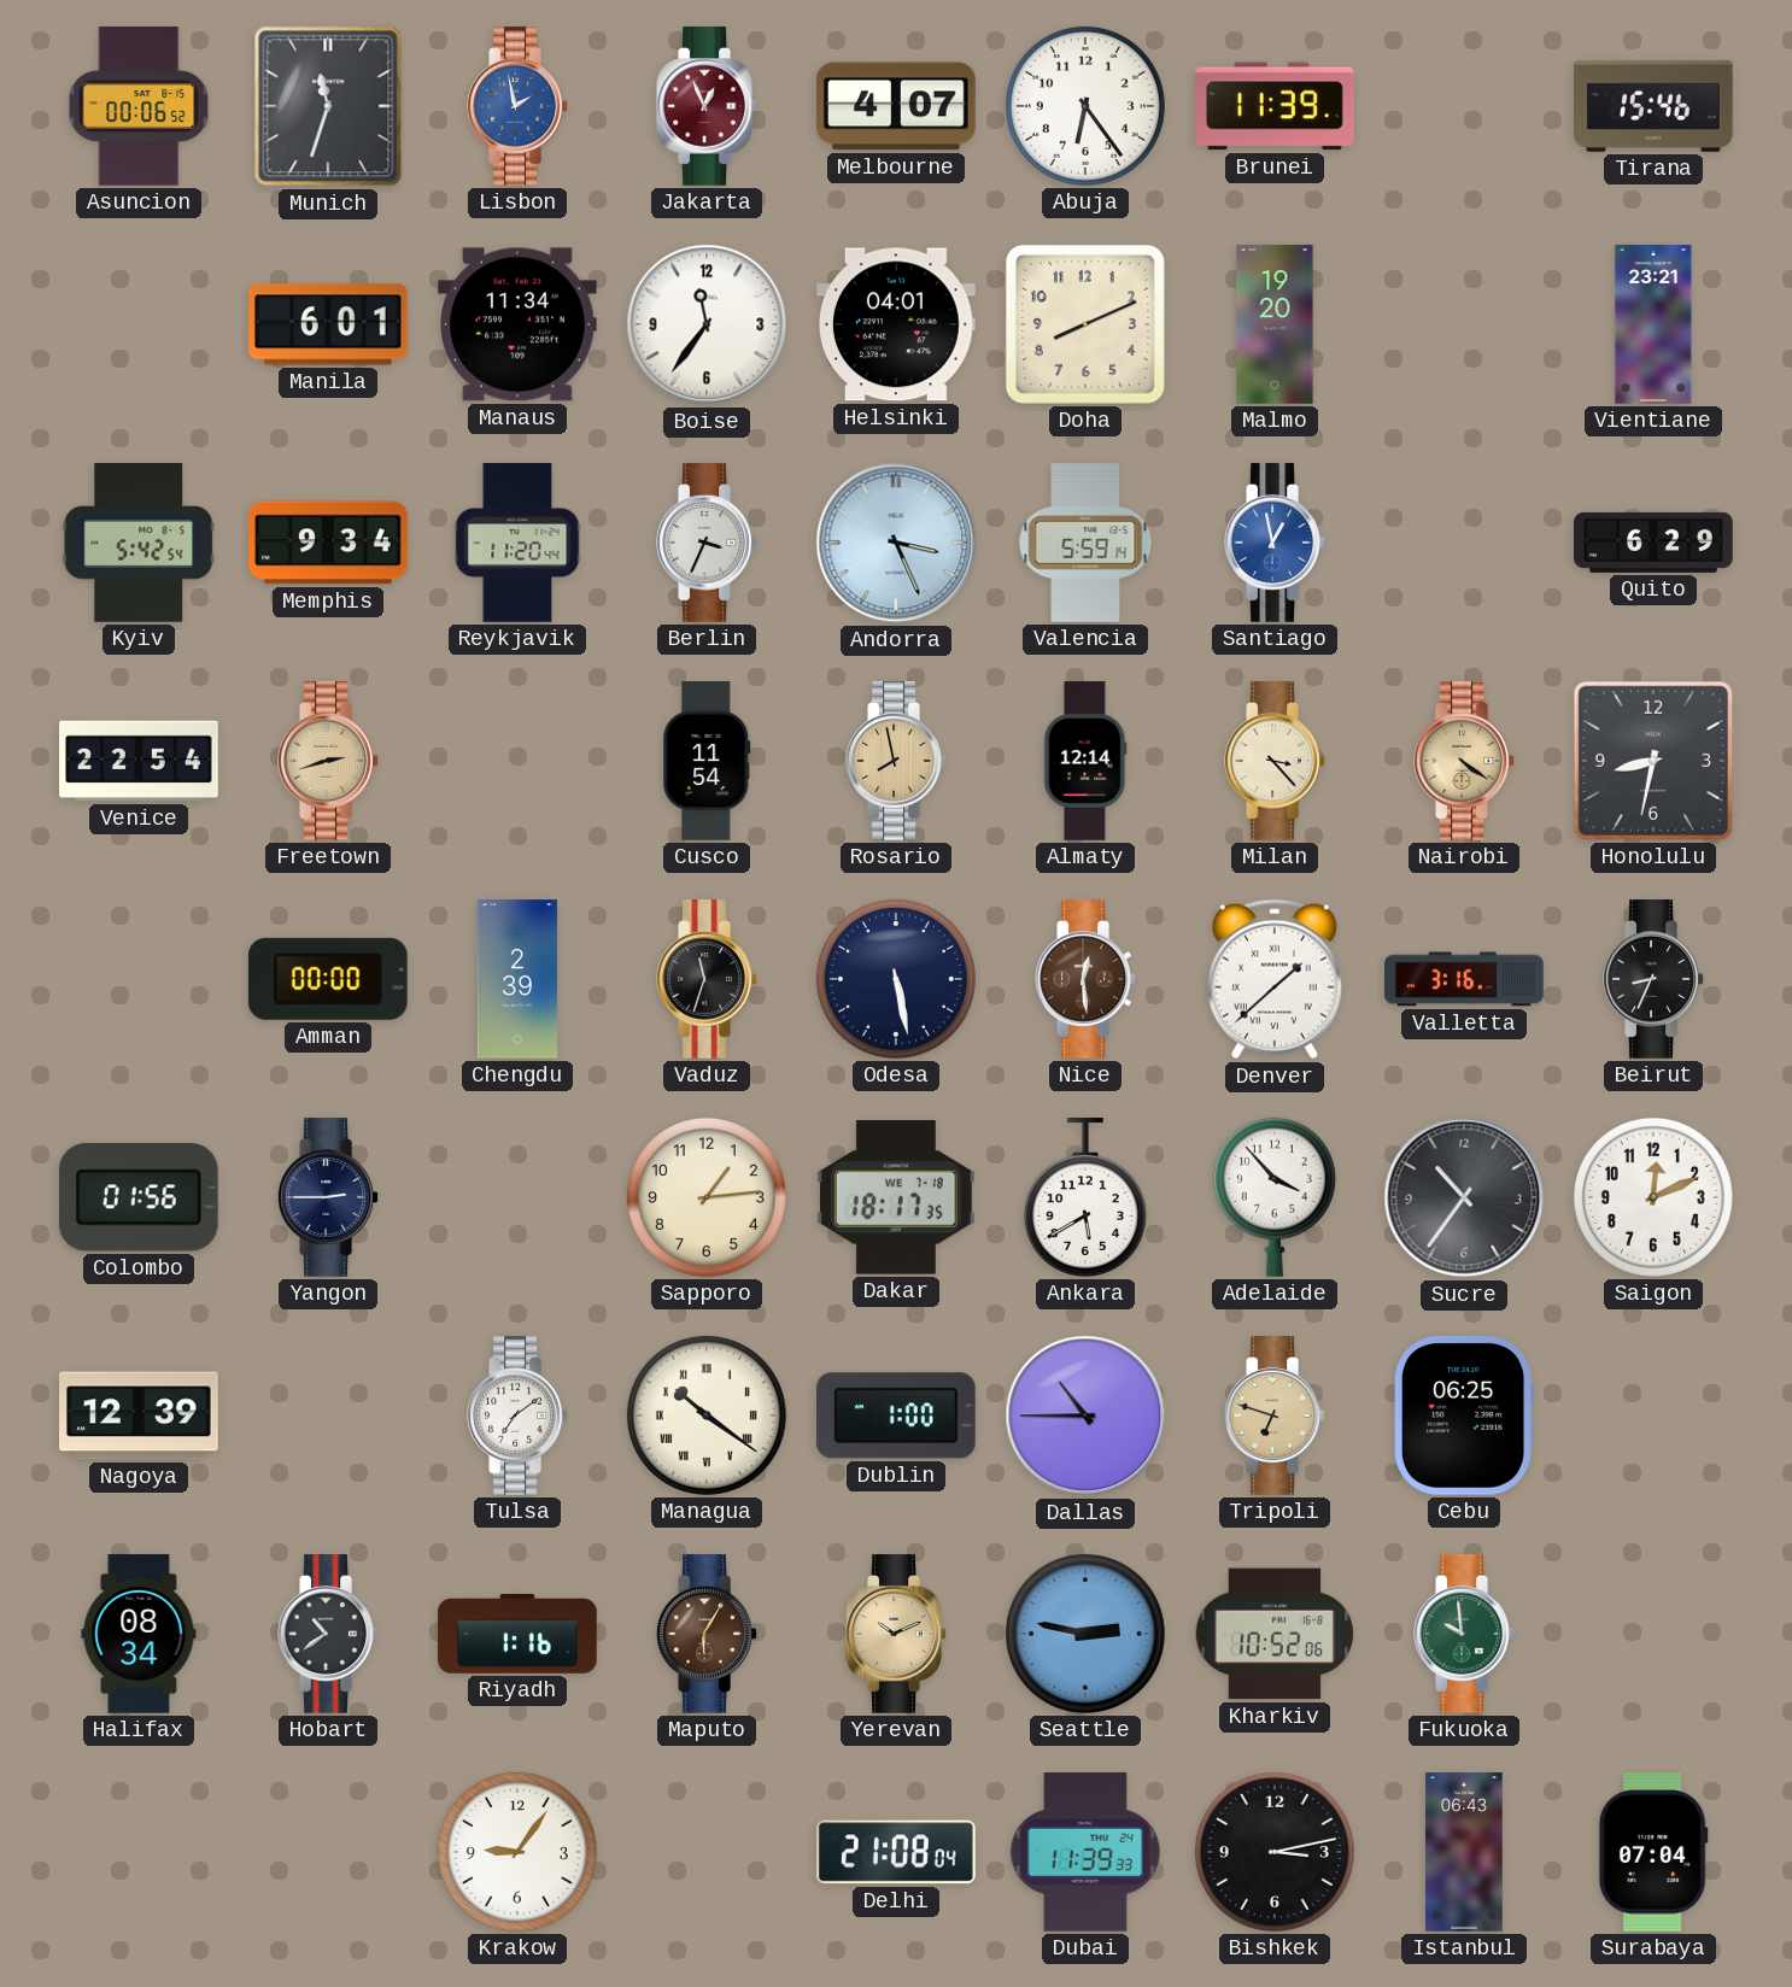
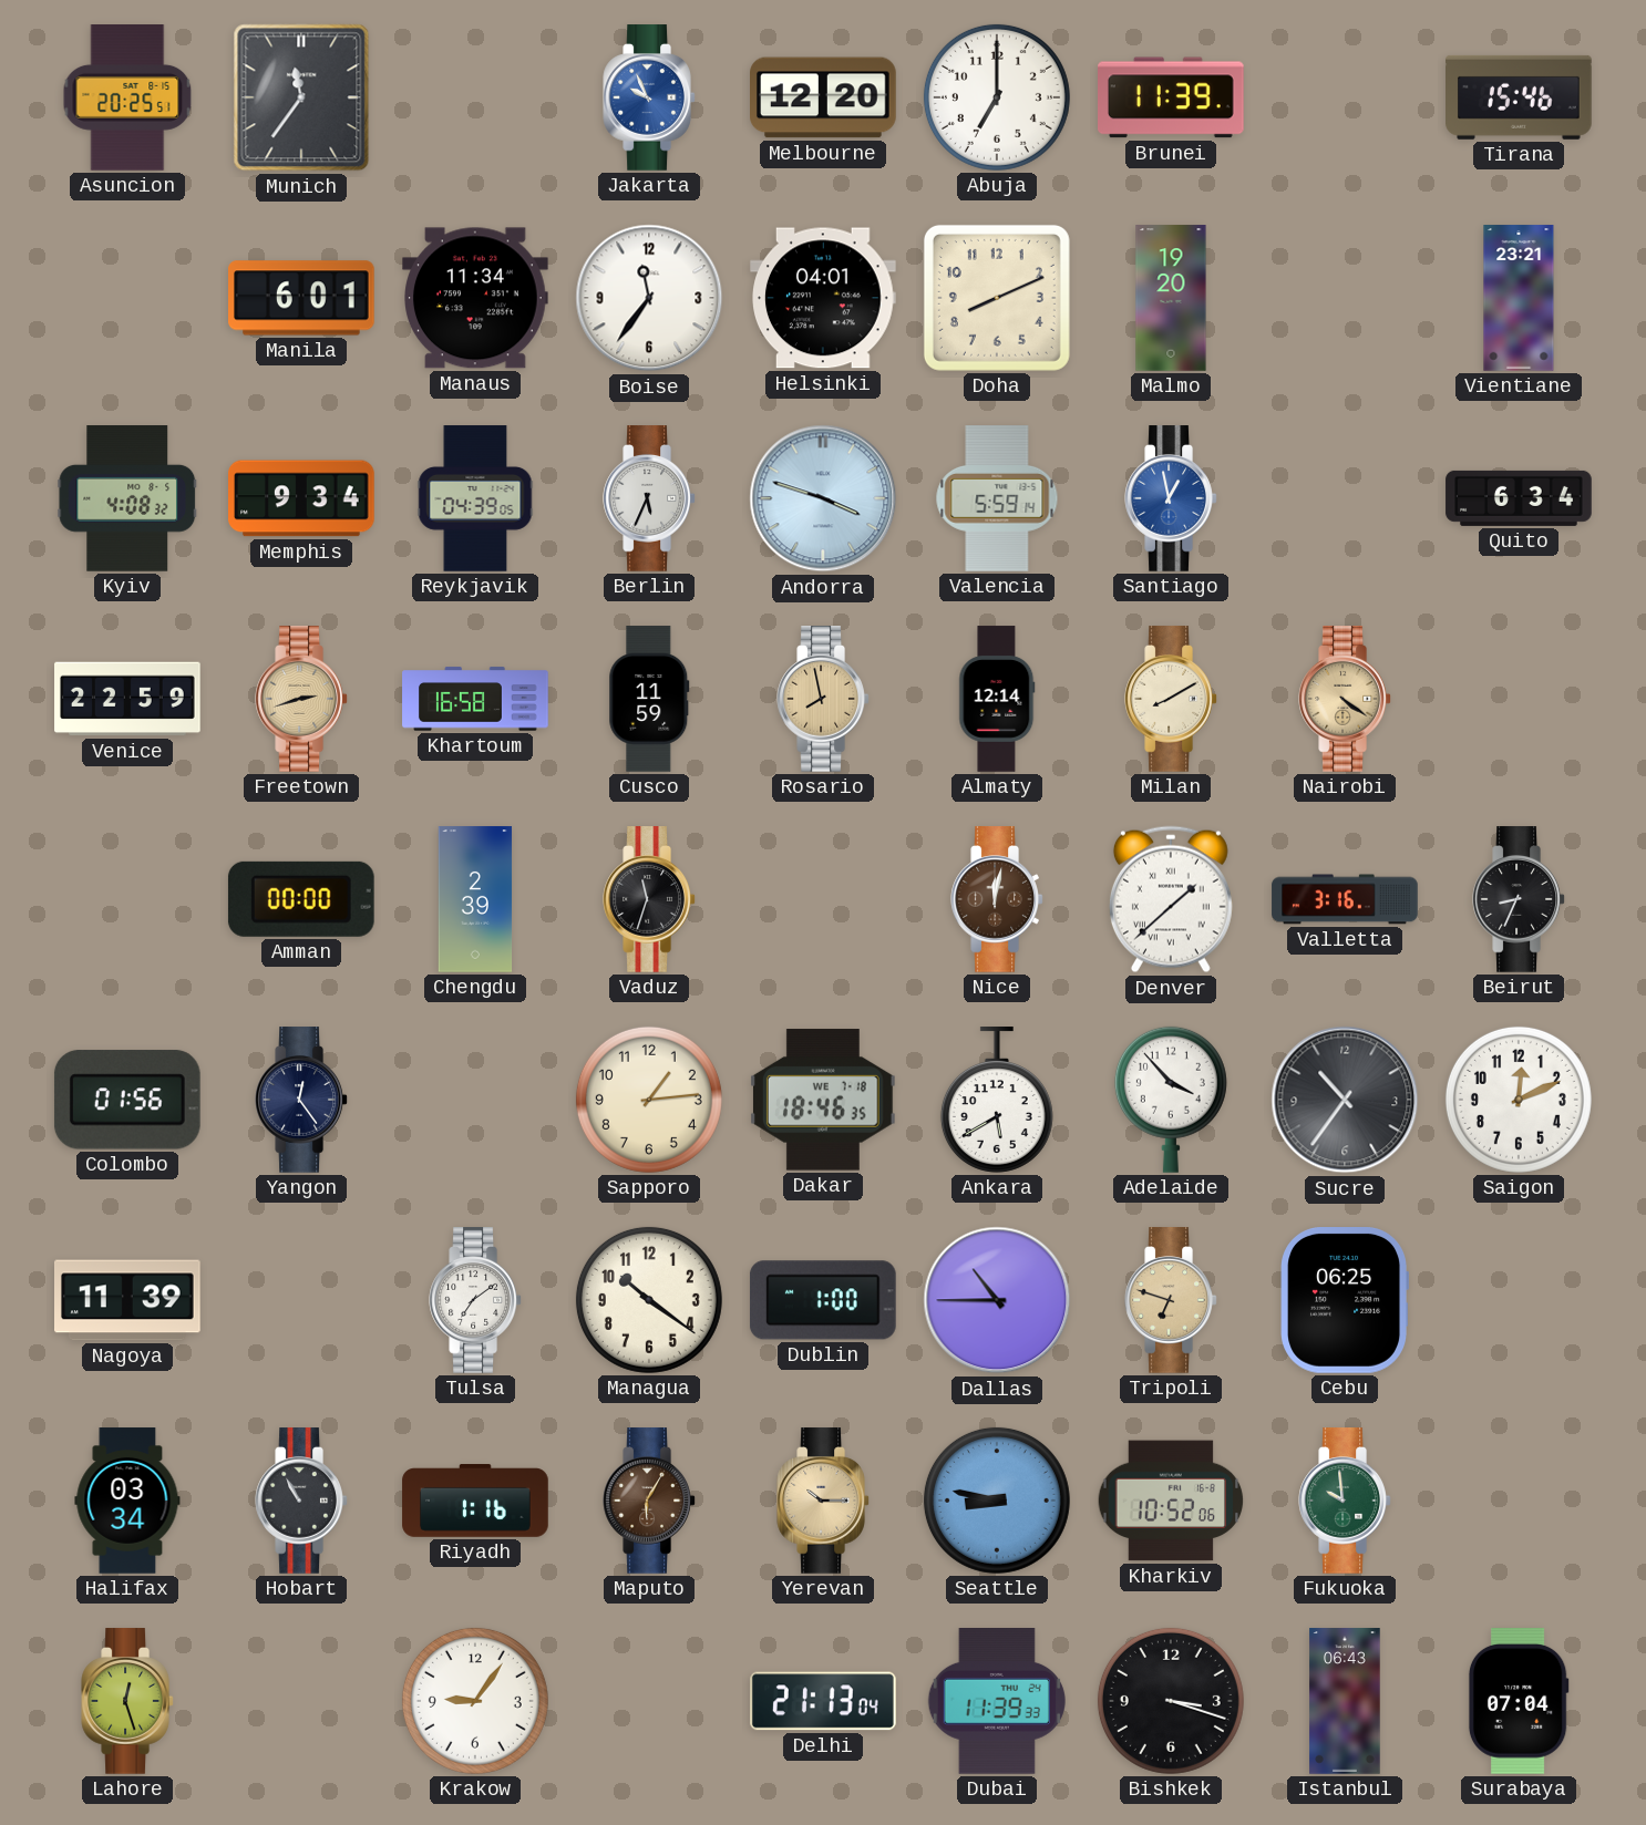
Asuncion: 00:06 -> 20:25
Munich: 11:33 -> 11:36
Lisbon: 1:58 -> none
Jakarta: 12:56 -> 9:56
Jakarta dial: burgundy -> blue
Melbourne: 4:07 -> 12:20
Abuja: 6:24 -> 7:00
Kyiv: 5:42 -> 4:08
Reykjavik: 11:20 -> 04:39
Berlin: 3:34 -> 5:34
Andorra: 3:26 -> 3:48
Quito: 6:29 -> 6:34
Venice: 22:54 -> 22:59
Khartoum: none -> 16:58
Cusco: 11:54 -> 11:59
Milan: 3:23 -> 8:10
Honolulu: 8:32 -> none
Odesa: 5:28 -> none
Nice: 12:29 -> 12:02
Yangon: 2:45 -> 12:24
Dakar: 18:17 -> 18:46
Nagoya: 12:39 -> 11:39
Managua numerals: Roman -> Arabic
Halifax: 08:34 -> 03:34
Hobart: 10:39 -> 10:55
Yerevan: 10:11 -> 10:15
Seattle: 2:47 -> 8:47
Lahore: none -> 12:27
Delhi: 21:08 -> 21:13
Bishkek: 3:13 -> 3:18
